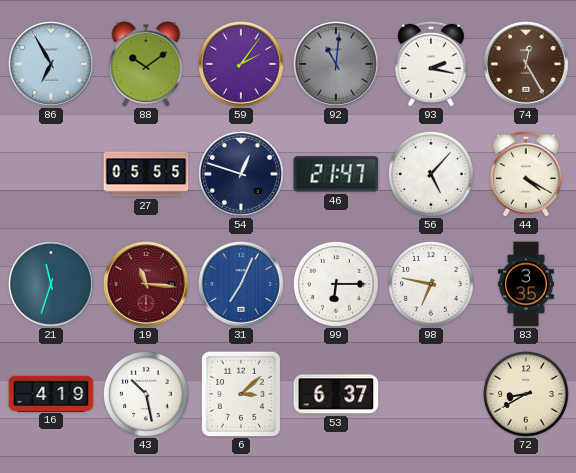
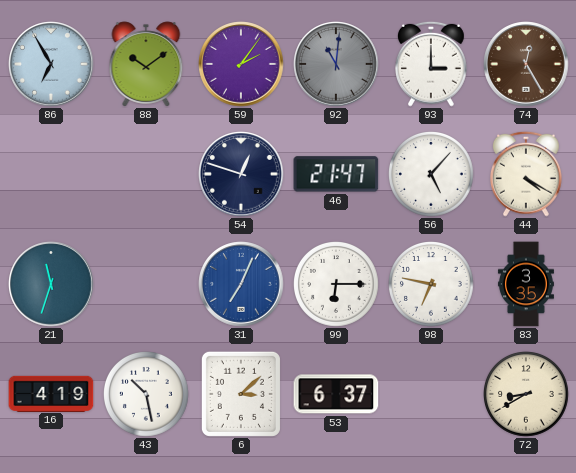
93: 2:17 -> 3:00
27: 05:55 -> none
19: 11:16 -> none
